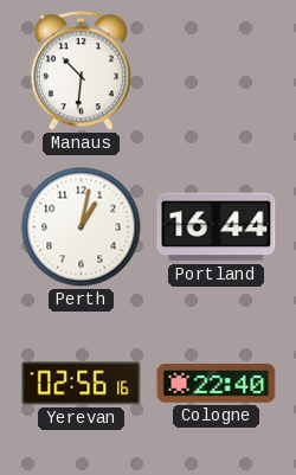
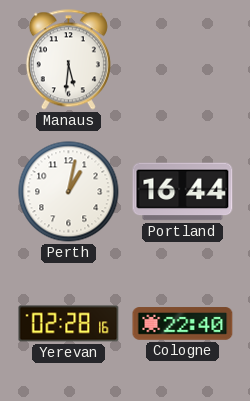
Manaus: 10:31 -> 5:31
Yerevan: 02:56 -> 02:28
